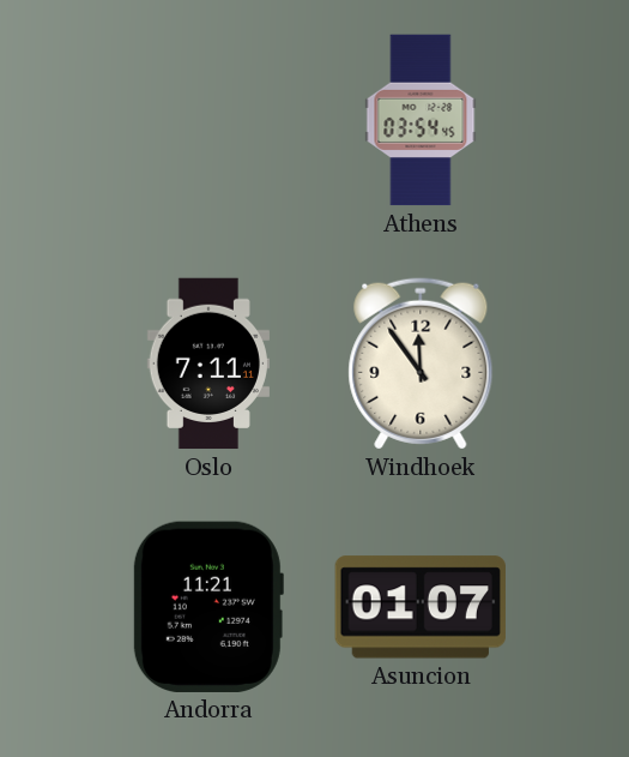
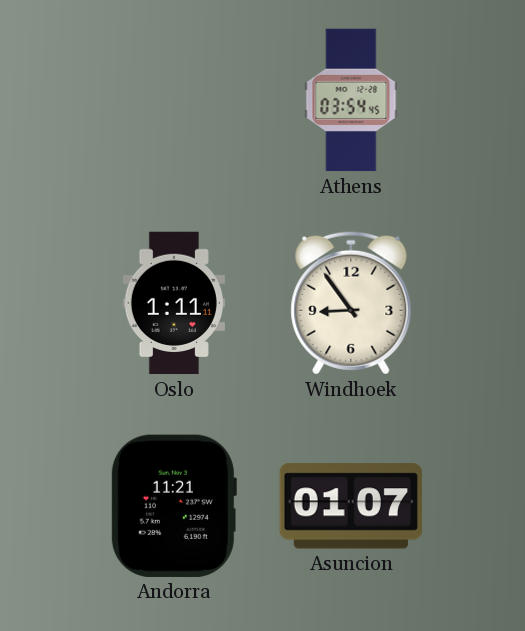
Oslo: 7:11 -> 1:11
Windhoek: 11:54 -> 8:54
